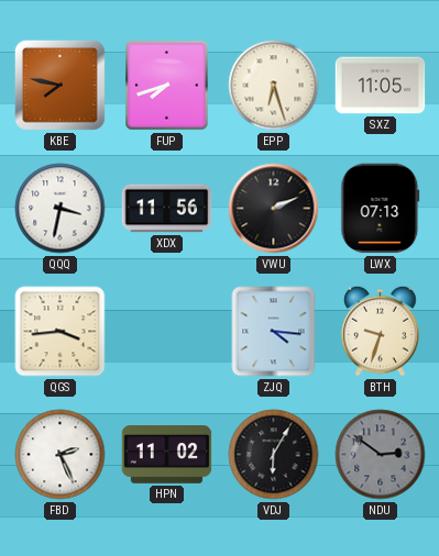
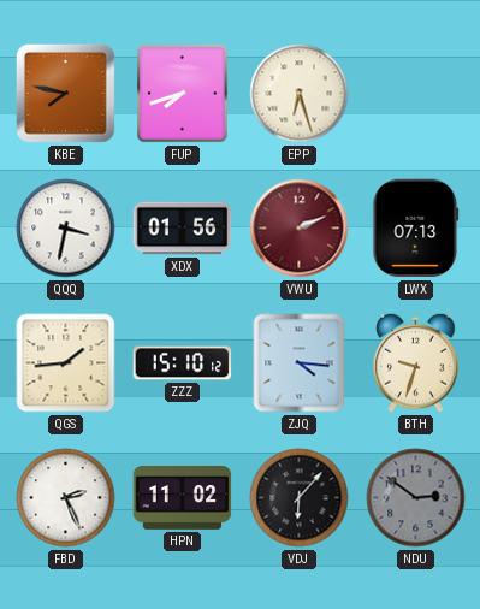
SXZ: 11:05 -> none
XDX: 11:56 -> 01:56
VWU dial: black -> burgundy
QGS: 3:44 -> 1:44
ZZZ: none -> 15:10
VDJ: 6:05 -> 6:07
